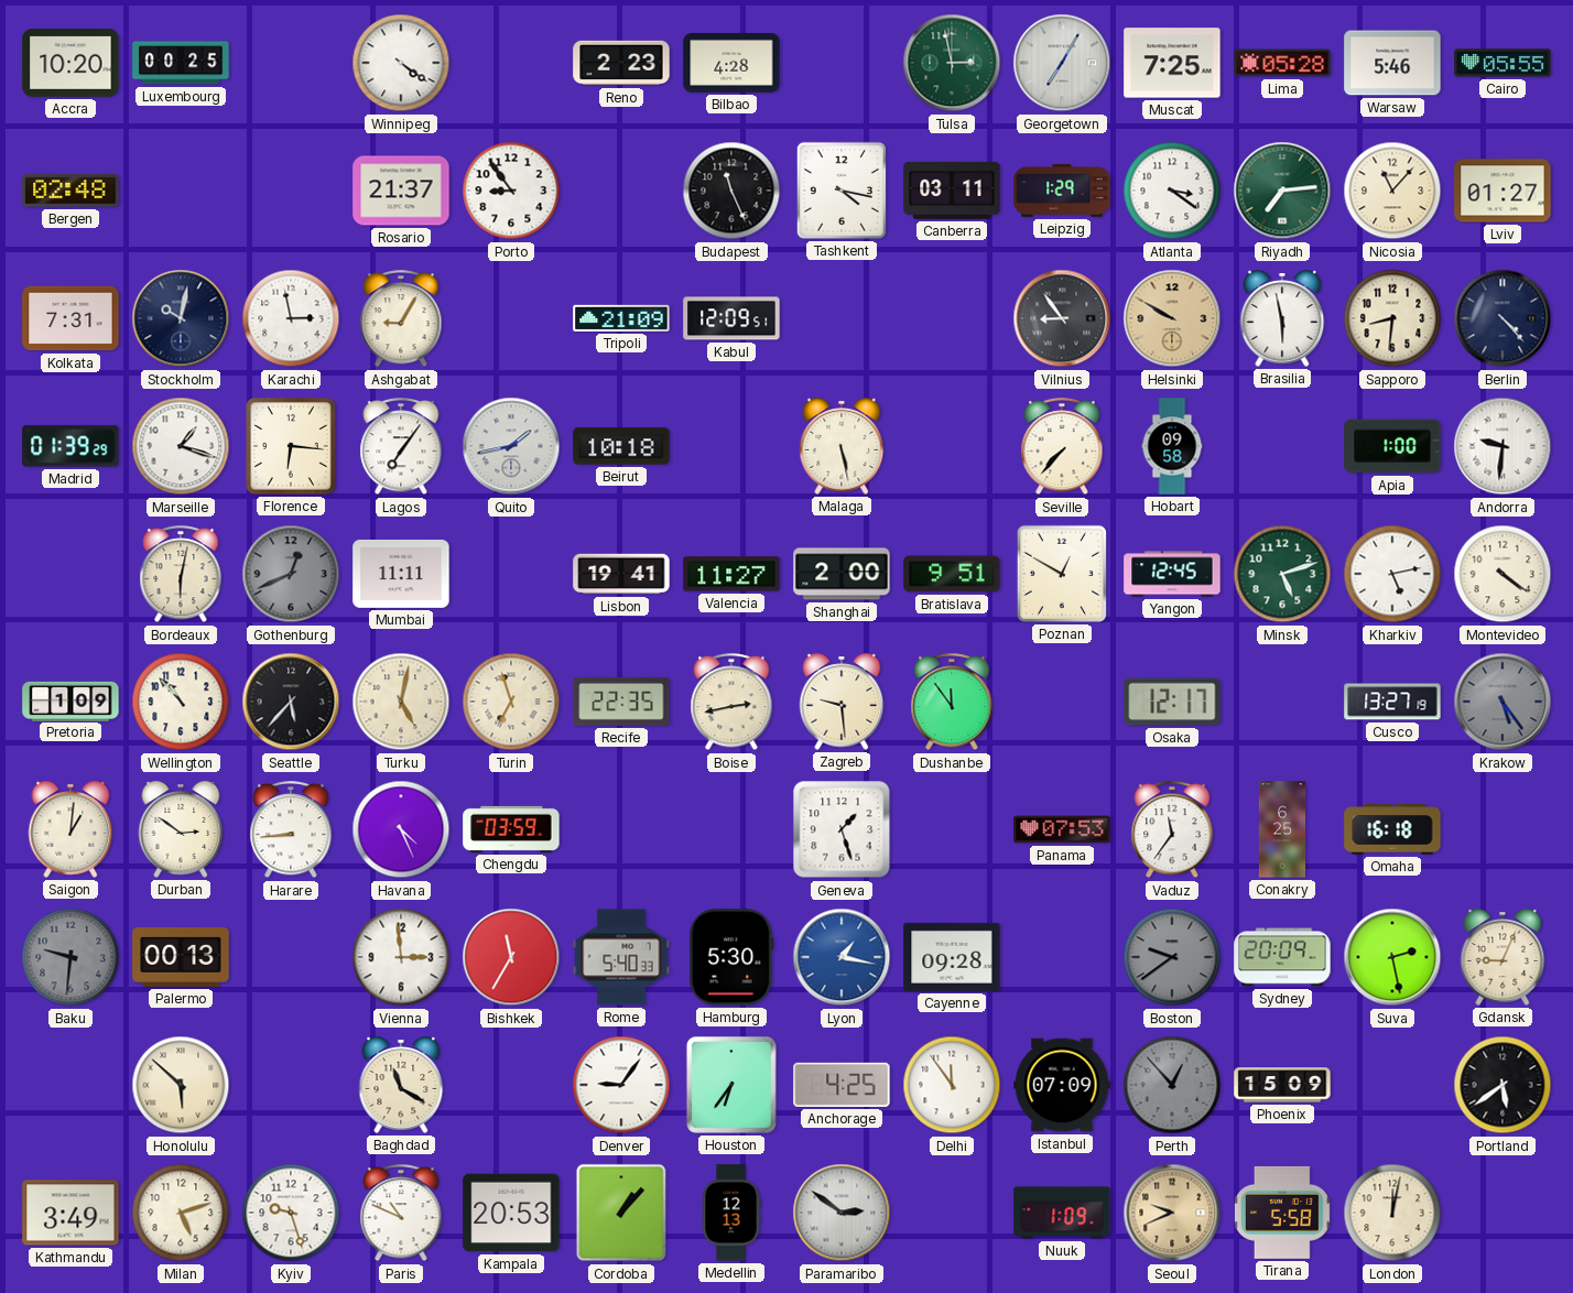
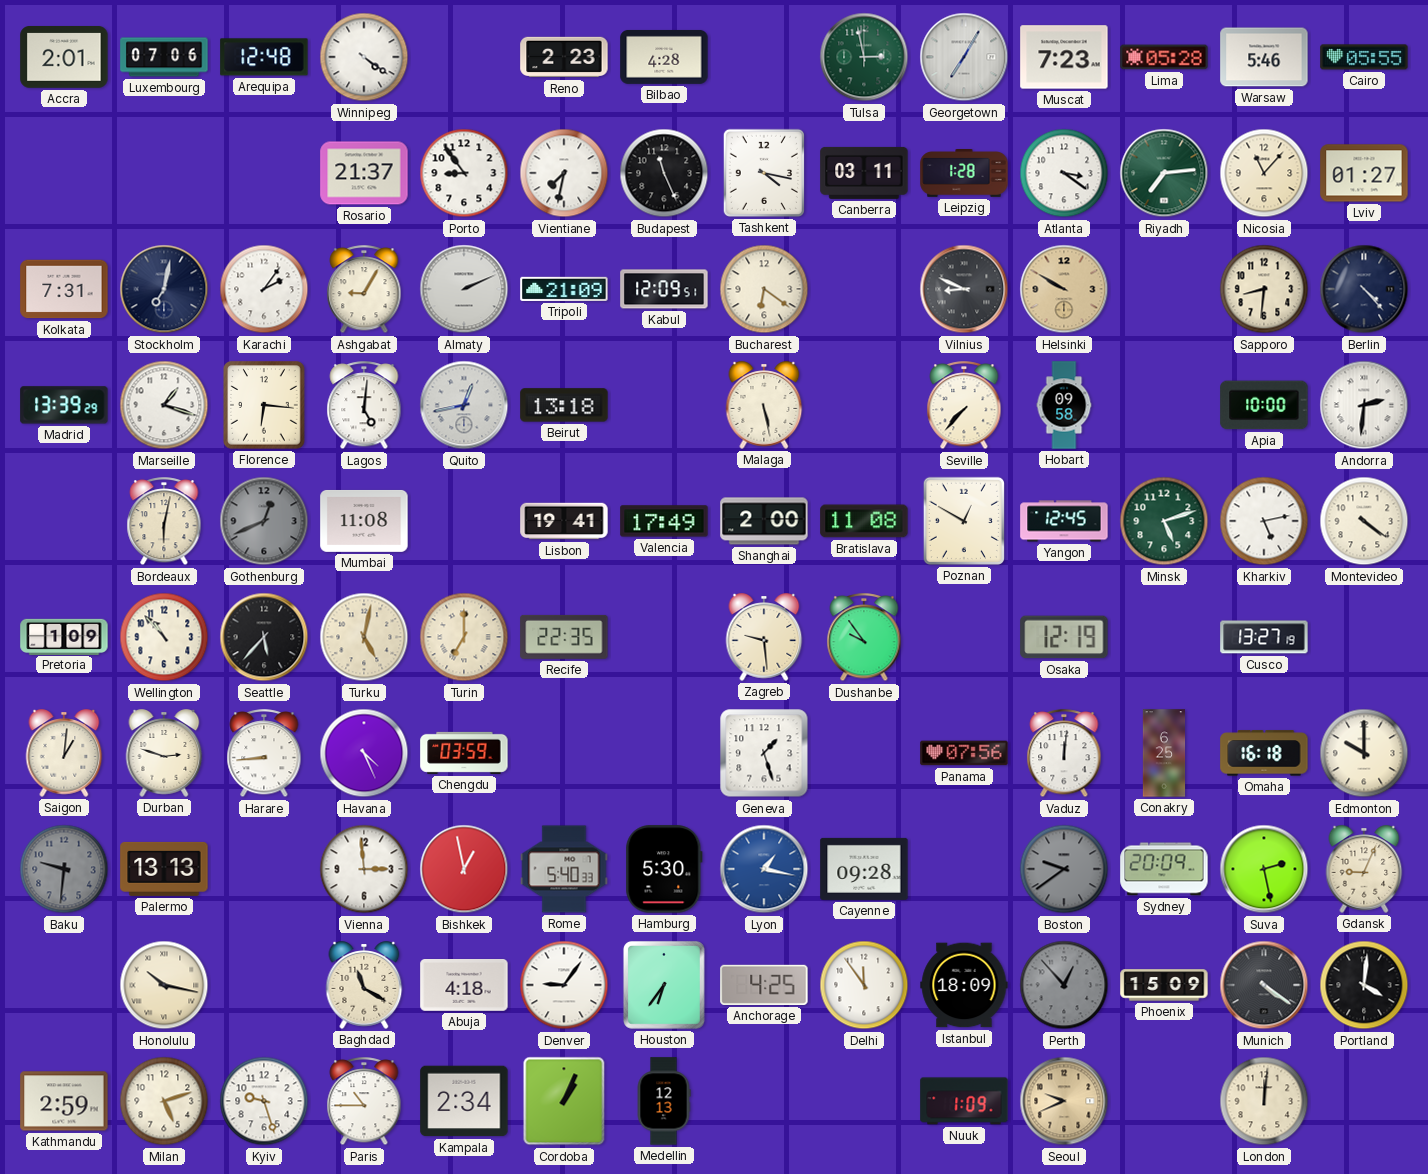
Accra: 10:20 -> 2:01
Luxembourg: 00:25 -> 07:06
Arequipa: none -> 12:48
Muscat: 7:25 -> 7:23
Bergen: 02:48 -> none
Vientiane: none -> 7:32
Leipzig: 1:29 -> 1:28
Stockholm: 10:02 -> 7:02
Karachi: 2:58 -> 2:06
Almaty: none -> 2:11
Bucharest: none -> 6:21
Vilnius: 8:54 -> 8:49
Brasilia: 5:58 -> none
Madrid: 01:39 -> 13:39
Lagos: 7:06 -> 5:01
Quito: 1:43 -> 12:43
Beirut: 10:18 -> 13:18
Apia: 1:00 -> 10:00
Andorra: 9:31 -> 2:31
Mumbai: 11:11 -> 11:08
Valencia: 11:27 -> 17:49
Bratislava: 9:51 -> 11:08
Turin: 6:57 -> 7:00
Boise: 2:43 -> none
Dushanbe: 11:54 -> 9:54
Osaka: 12:17 -> 12:19
Krakow: 5:24 -> none
Durban: 2:51 -> 2:48
Panama: 07:53 -> 07:56
Vaduz: 11:36 -> 12:01
Edmonton: none -> 10:00
Palermo: 00:13 -> 13:13
Bishkek: 11:35 -> 12:58
Honolulu: 5:52 -> 10:17
Abuja: none -> 4:18
Istanbul: 07:09 -> 18:09
Munich: none -> 4:21
Portland: 5:39 -> 4:01
Kathmandu: 3:49 -> 2:59
Paris: 10:49 -> 10:45
Kampala: 20:53 -> 2:34
Cordoba: 1:07 -> 1:04
Paramaribo: 2:51 -> none
Tirana: 5:58 -> none
London: 12:02 -> 12:01
